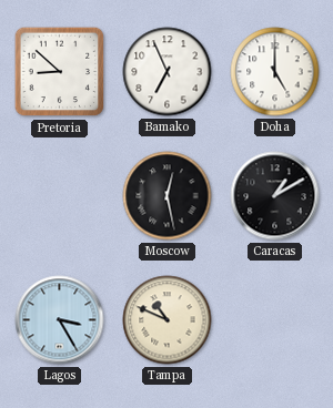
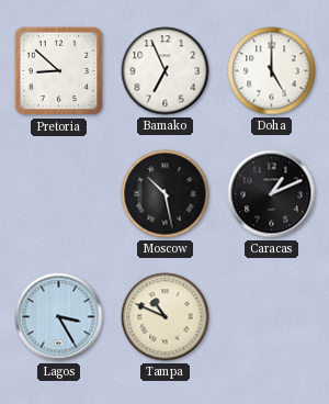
Moscow: 12:28 -> 10:28
Caracas: 1:10 -> 1:11
